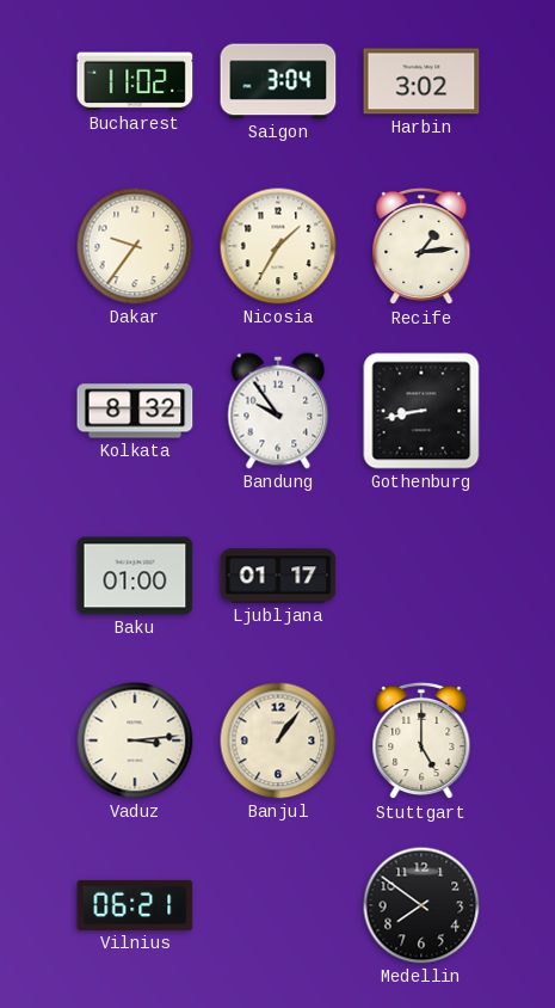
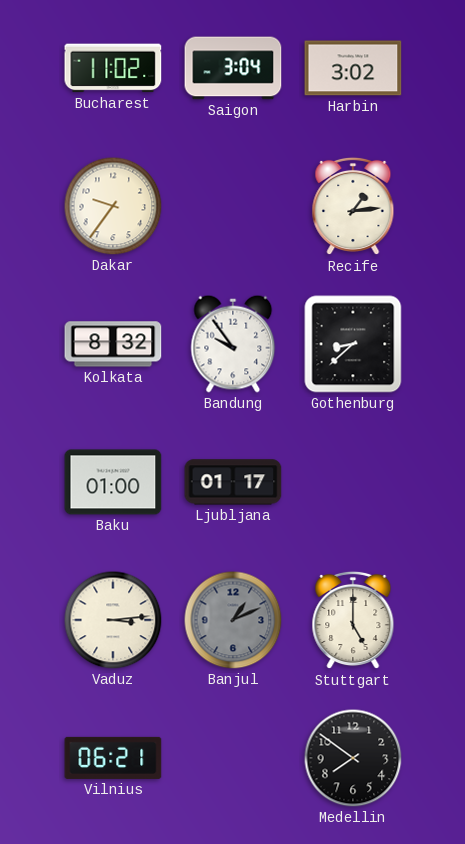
Nicosia: 1:35 -> none
Gothenburg: 8:43 -> 8:38
Banjul: 1:06 -> 1:11
Banjul dial: cream -> grey
